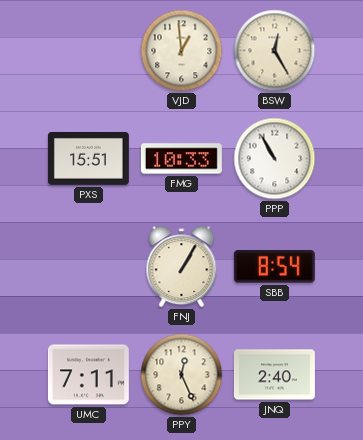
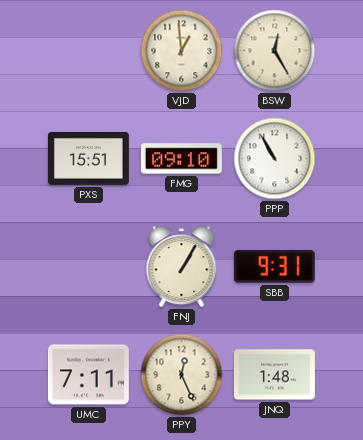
FMG: 10:33 -> 09:10
SBB: 8:54 -> 9:31
JNQ: 2:40 -> 1:48
